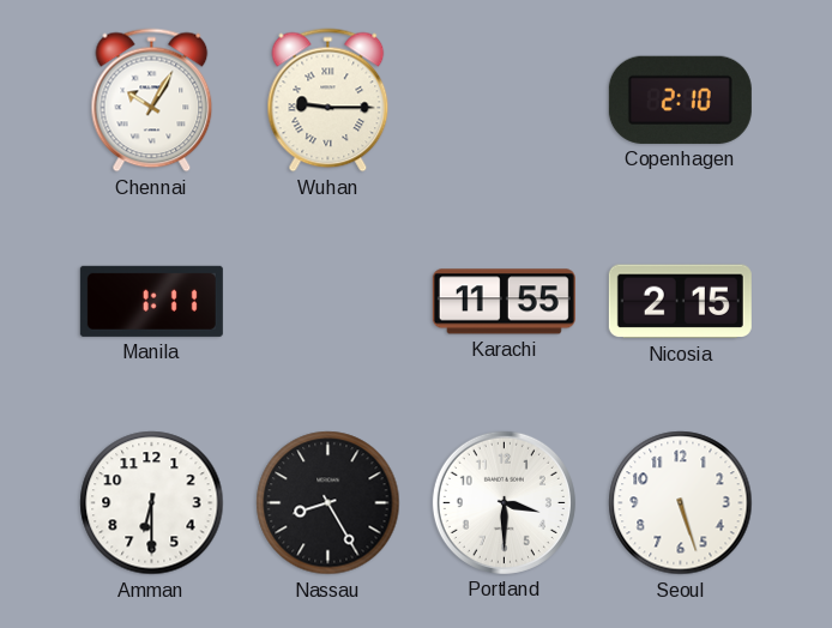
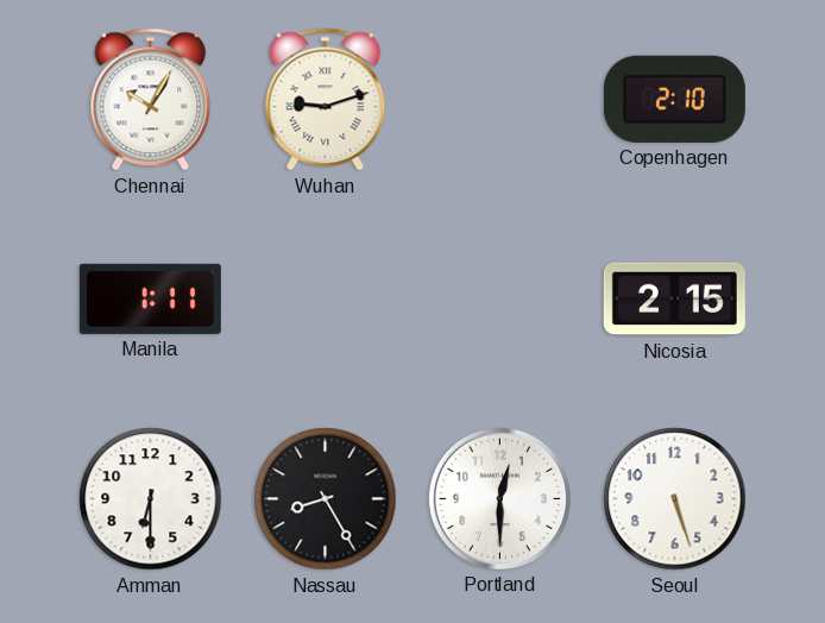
Wuhan: 9:15 -> 9:12
Karachi: 11:55 -> none
Portland: 3:30 -> 12:30
